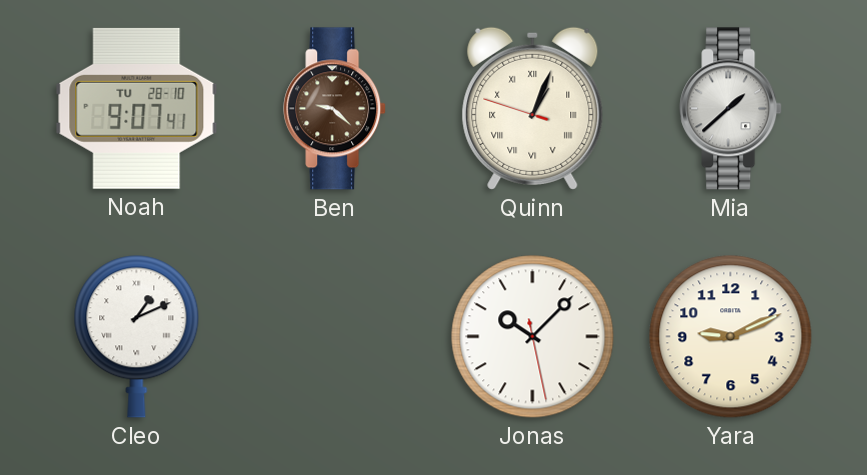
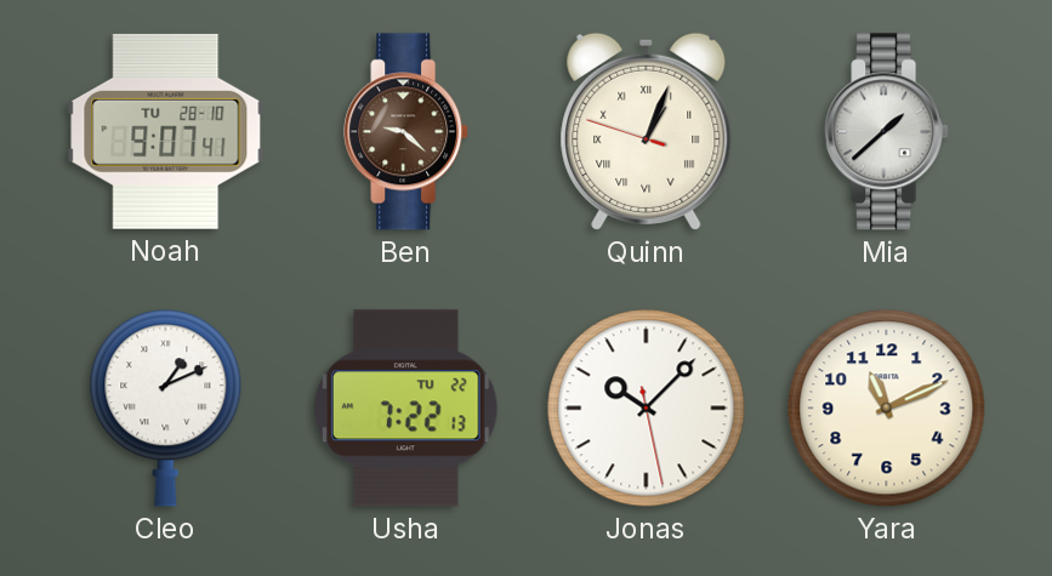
Usha: none -> 7:22
Yara: 9:11 -> 11:11
